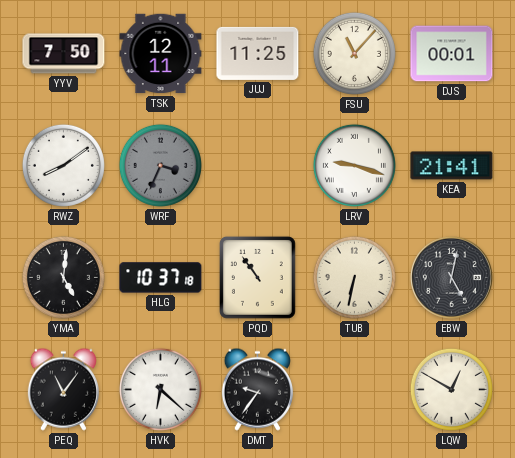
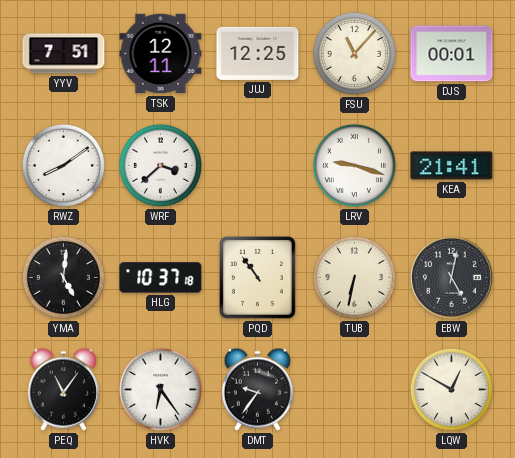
YYV: 7:50 -> 7:51
JUJ: 11:25 -> 12:25
WRF: 3:34 -> 3:38
WRF dial: grey -> white
HVK: 6:22 -> 6:24
